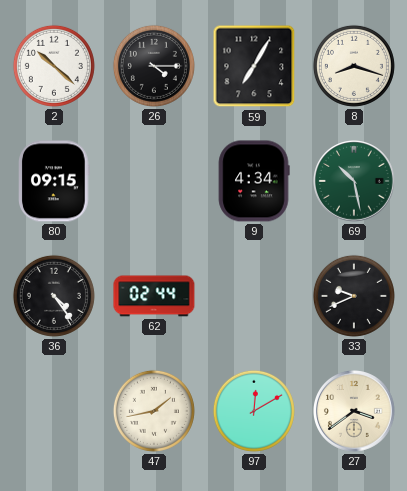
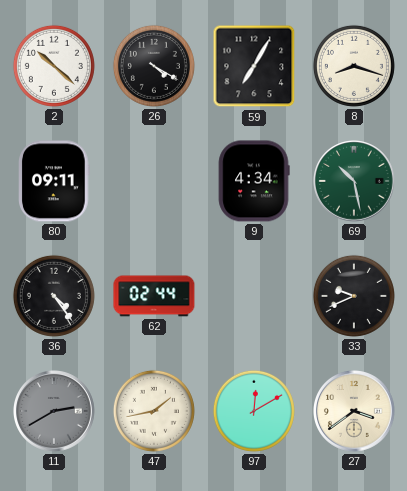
26: 4:15 -> 4:20
80: 09:15 -> 09:11
11: none -> 2:40
